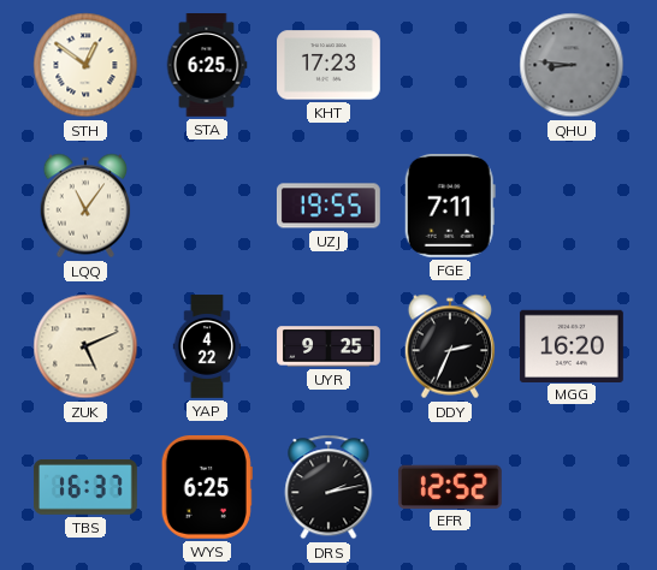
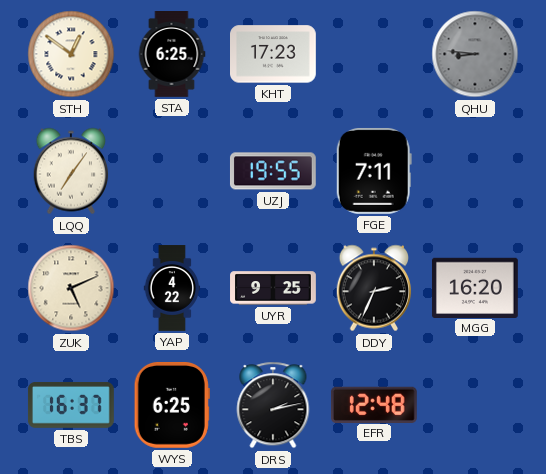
LQQ: 11:06 -> 7:06
EFR: 12:52 -> 12:48
